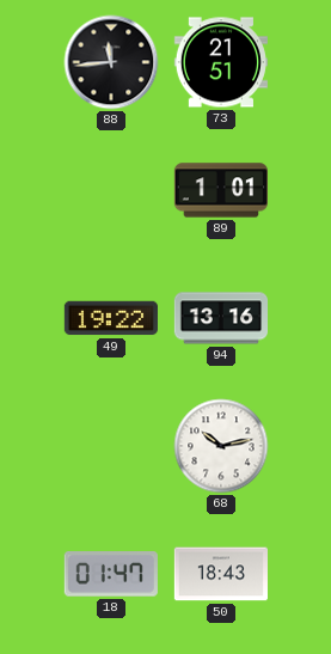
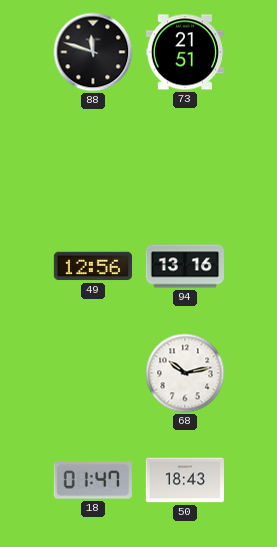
88: 11:44 -> 11:48
89: 1:01 -> none
49: 19:22 -> 12:56
